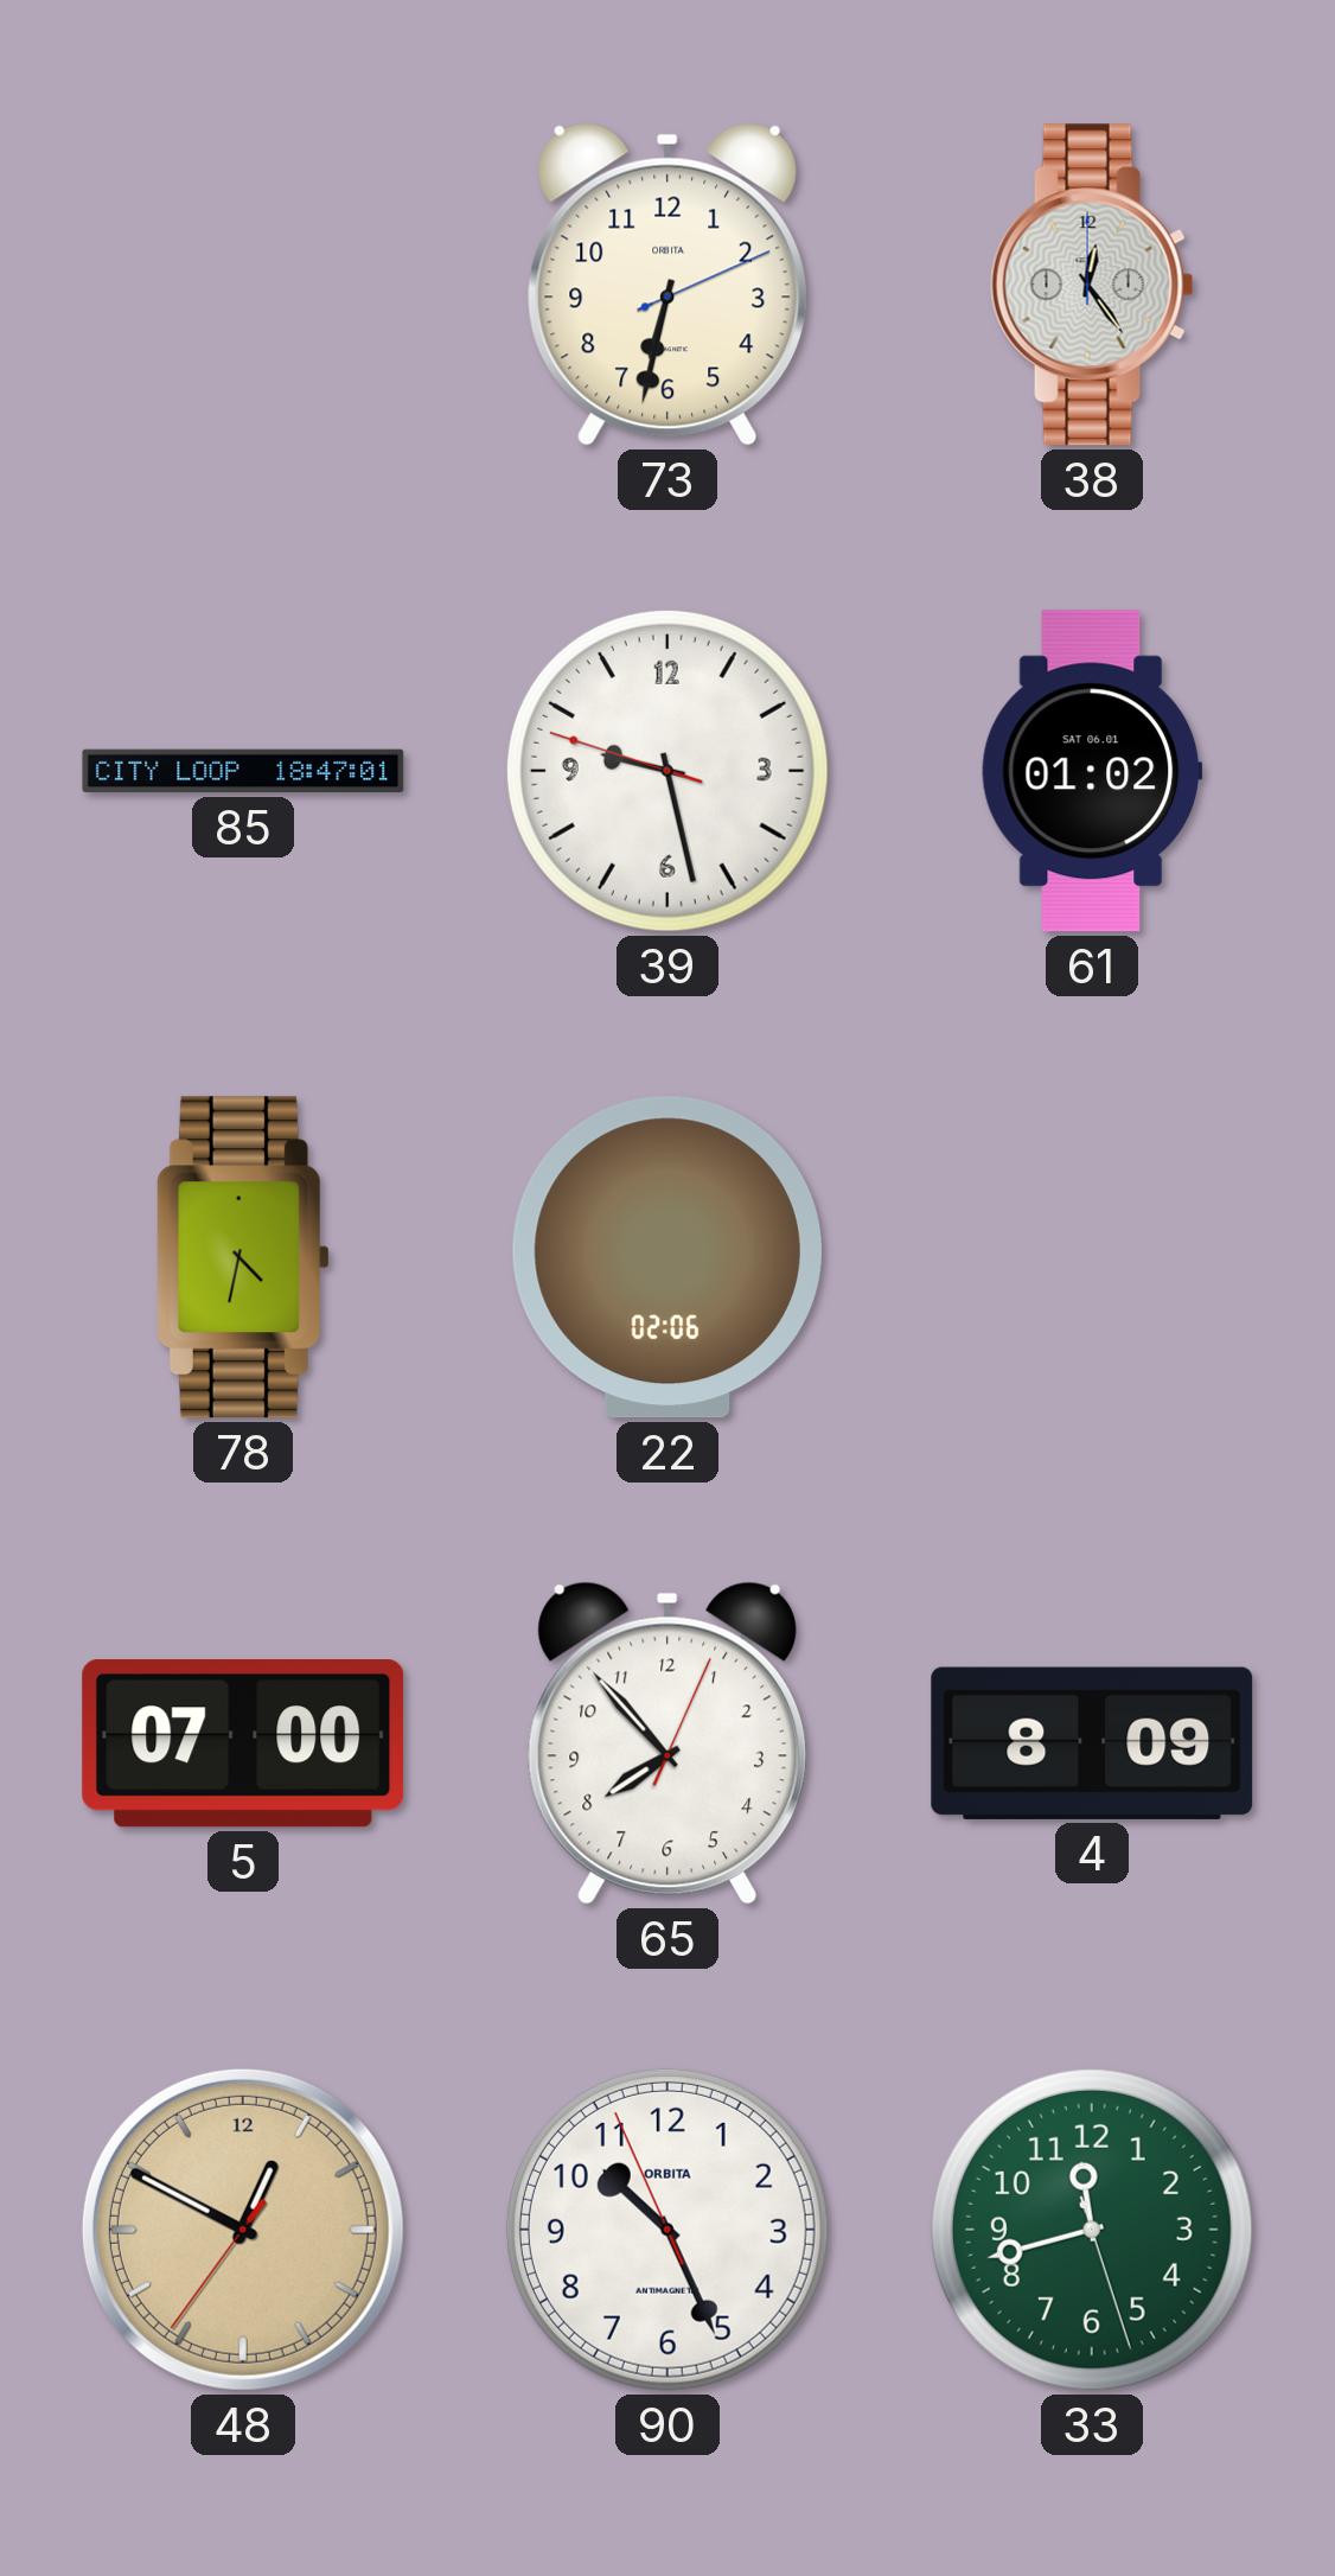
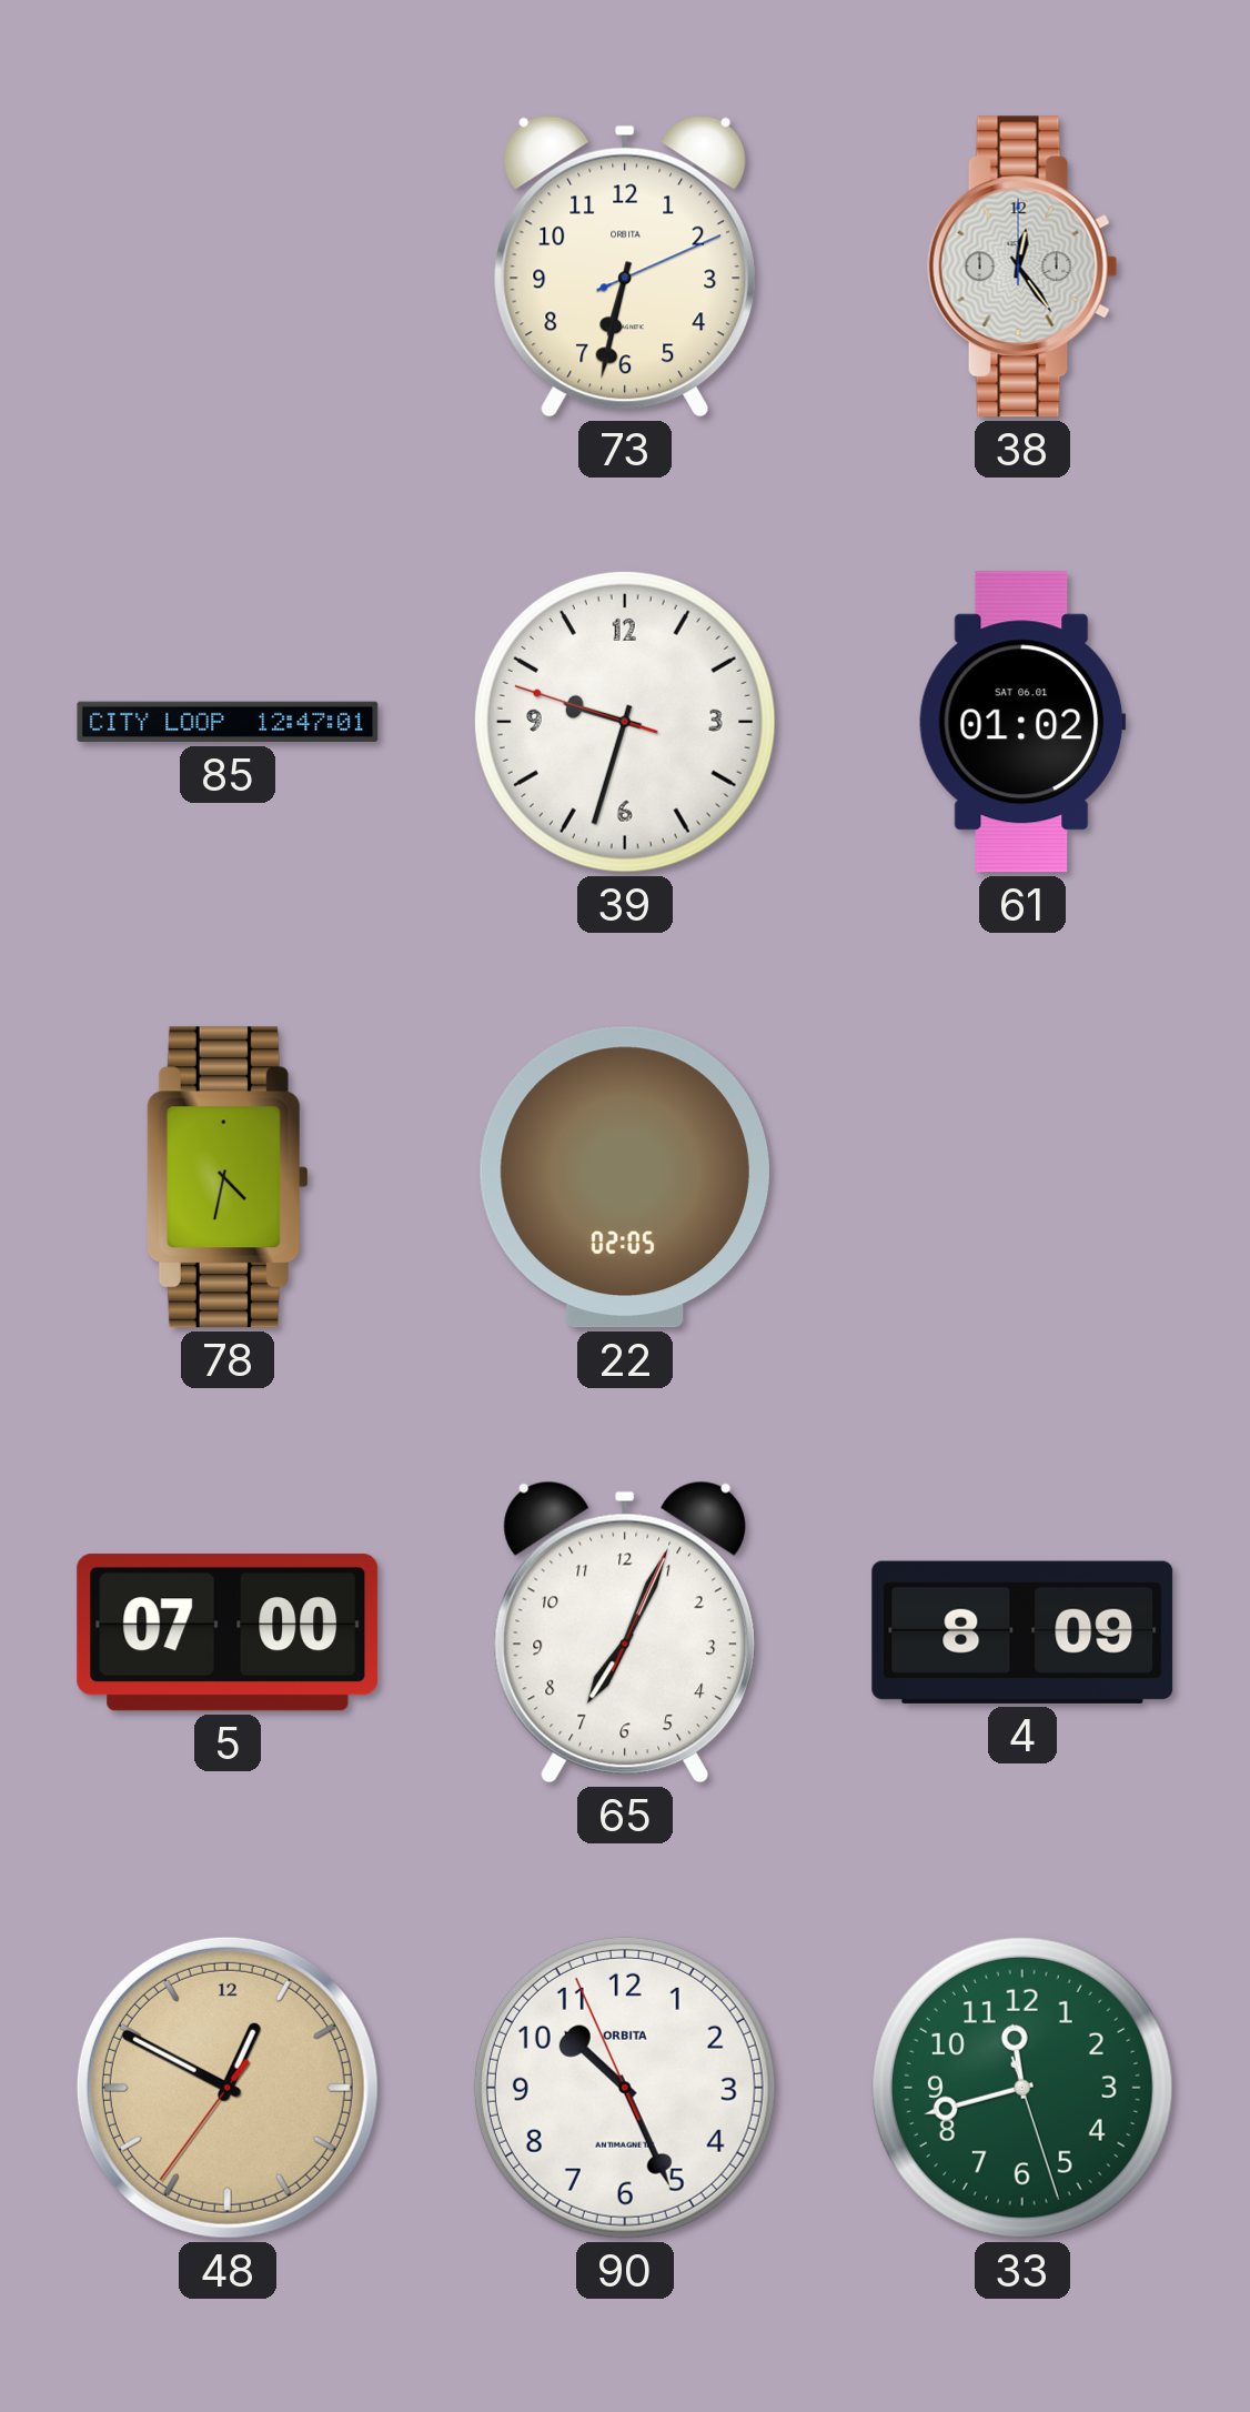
85: 18:47 -> 12:47
39: 9:27 -> 9:32
22: 02:06 -> 02:05
65: 7:53 -> 7:04
